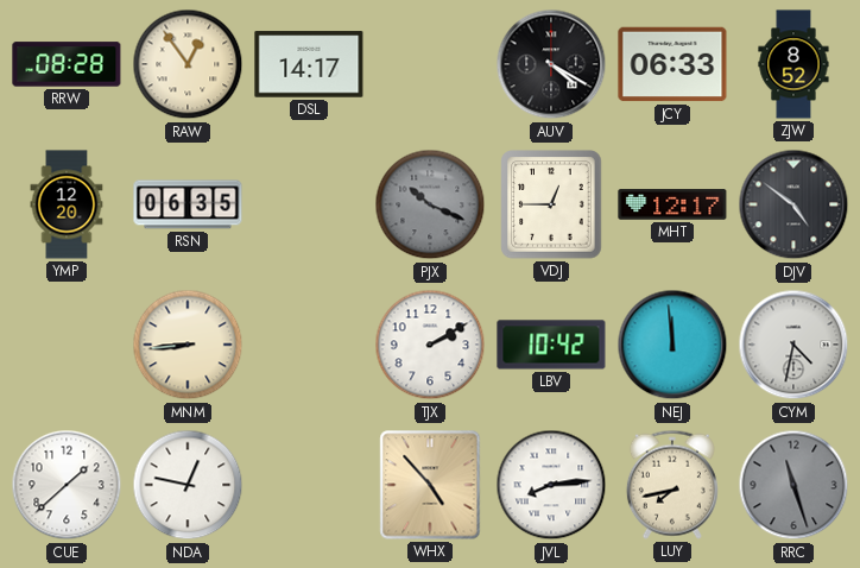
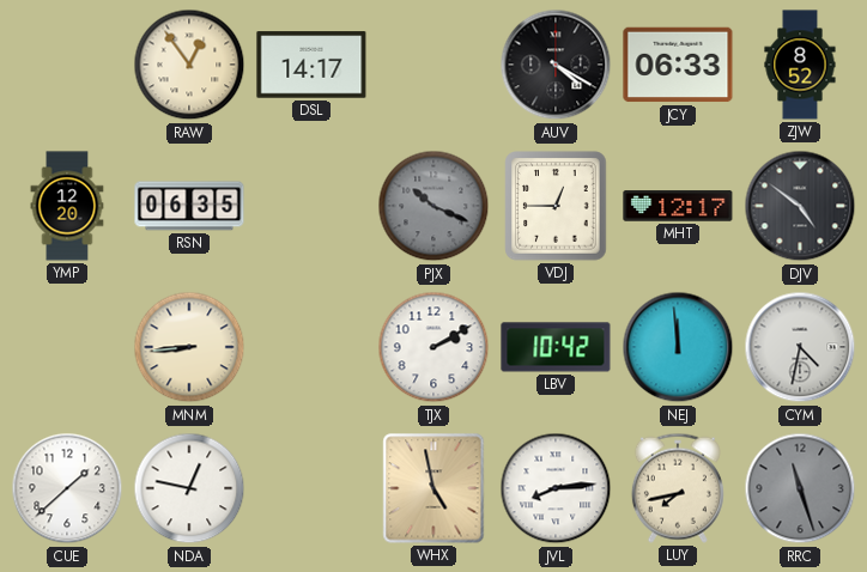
RRW: 08:28 -> none
WHX: 4:53 -> 4:58
